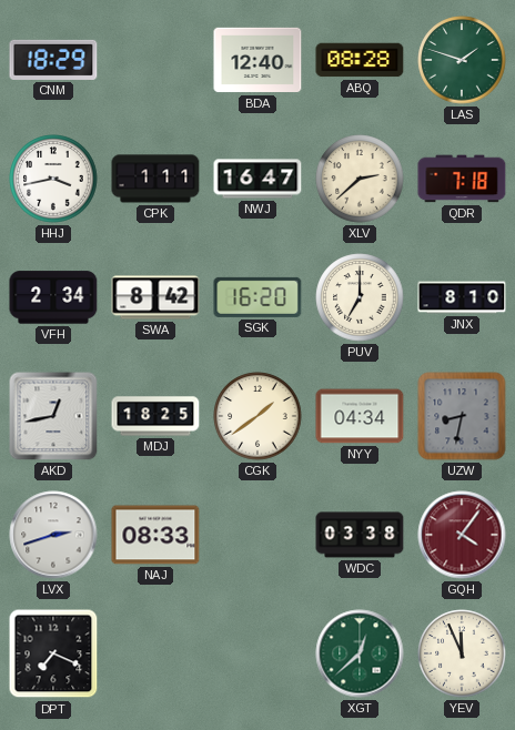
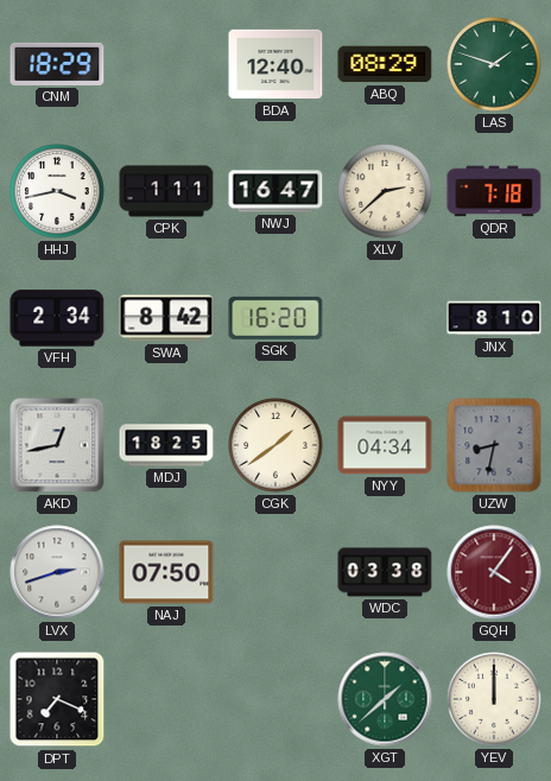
ABQ: 08:28 -> 08:29
PUV: 7:00 -> none
NAJ: 08:33 -> 07:50
XGT: 12:38 -> 1:38
YEV: 11:56 -> 12:00
